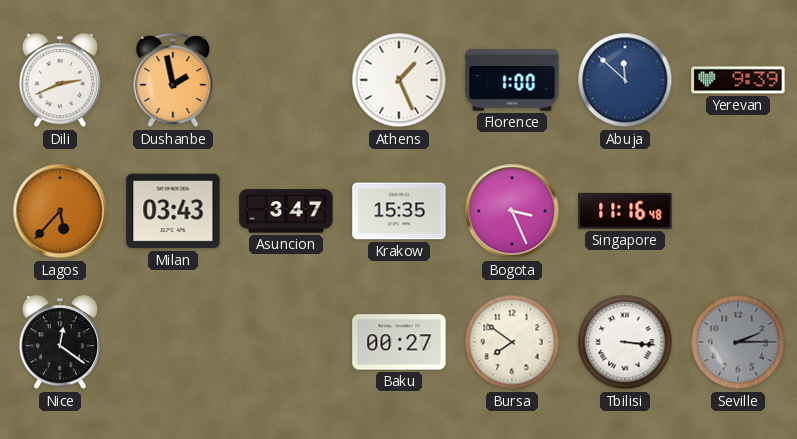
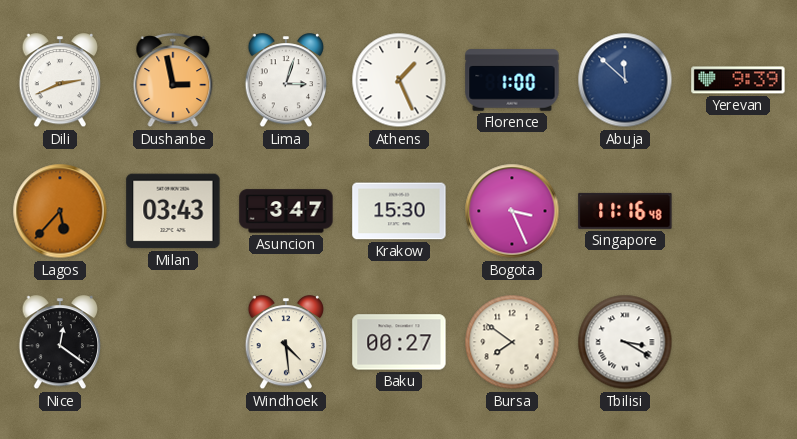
Dushanbe: 1:58 -> 2:58
Lima: none -> 3:03
Krakow: 15:35 -> 15:30
Windhoek: none -> 4:29
Tbilisi: 3:16 -> 3:20
Seville: 2:15 -> none
